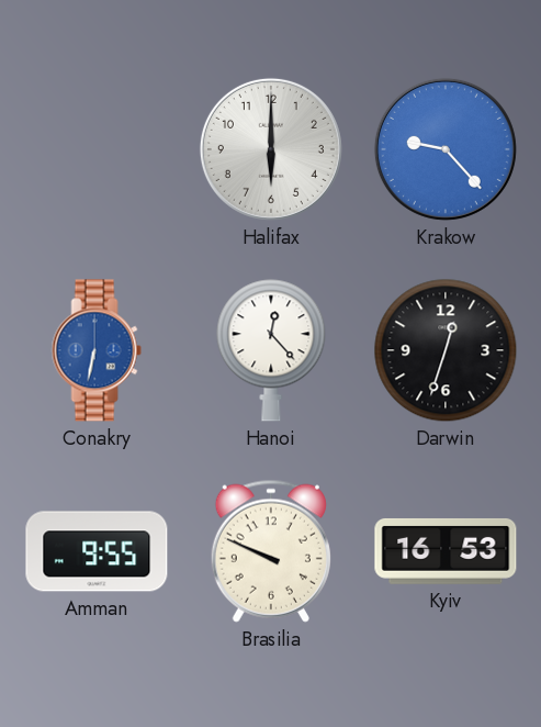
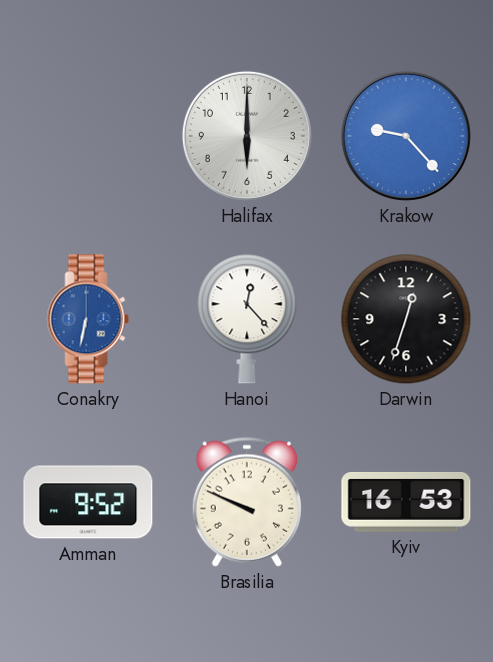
Amman: 9:55 -> 9:52
